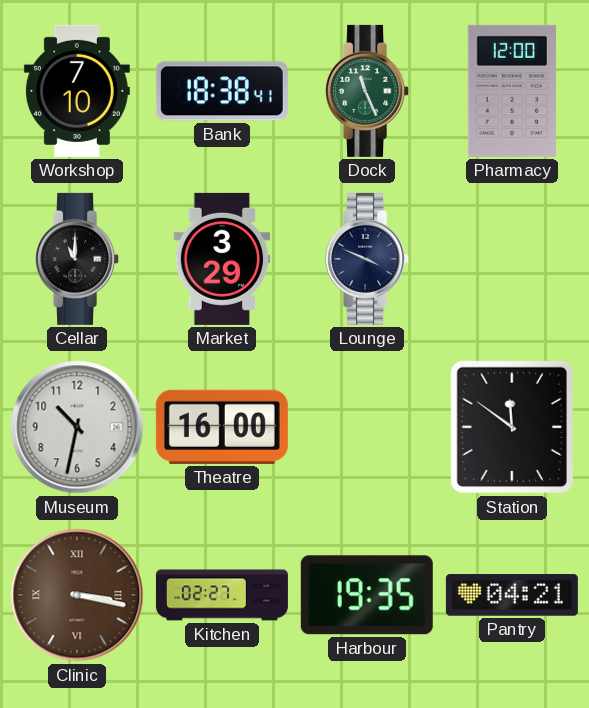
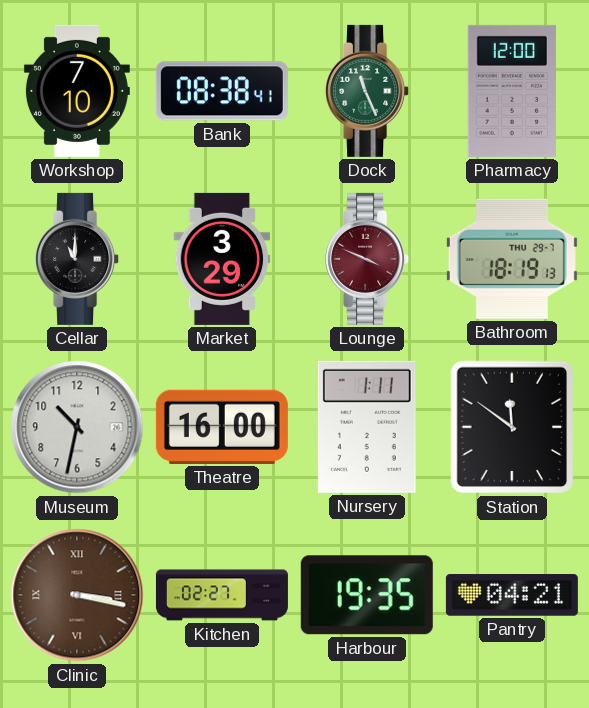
Bank: 18:38 -> 08:38
Lounge dial: navy -> burgundy
Bathroom: none -> 18:19
Nursery: none -> 1:11
